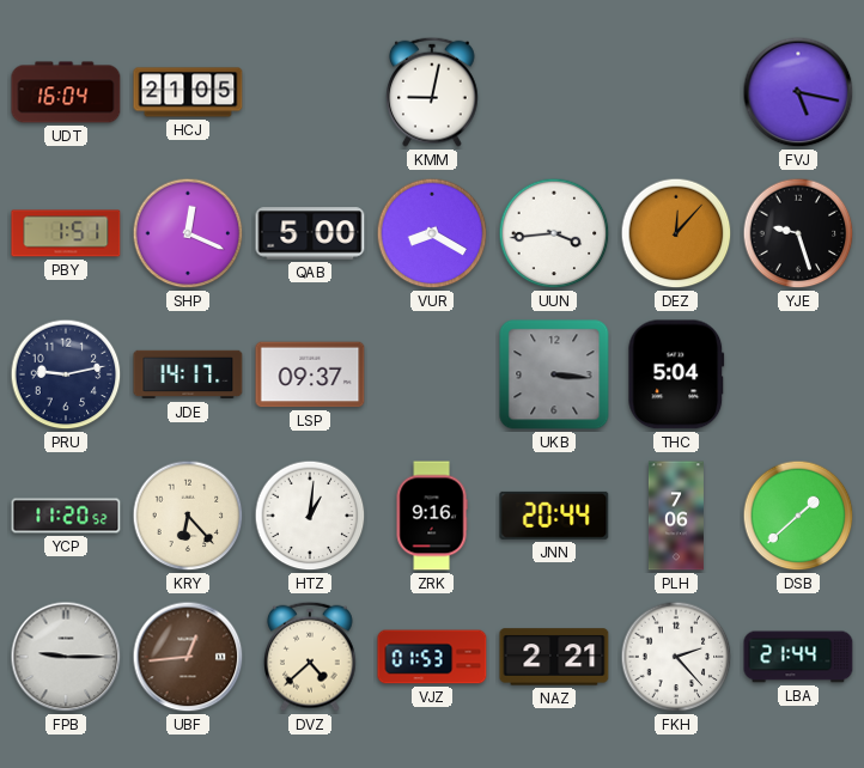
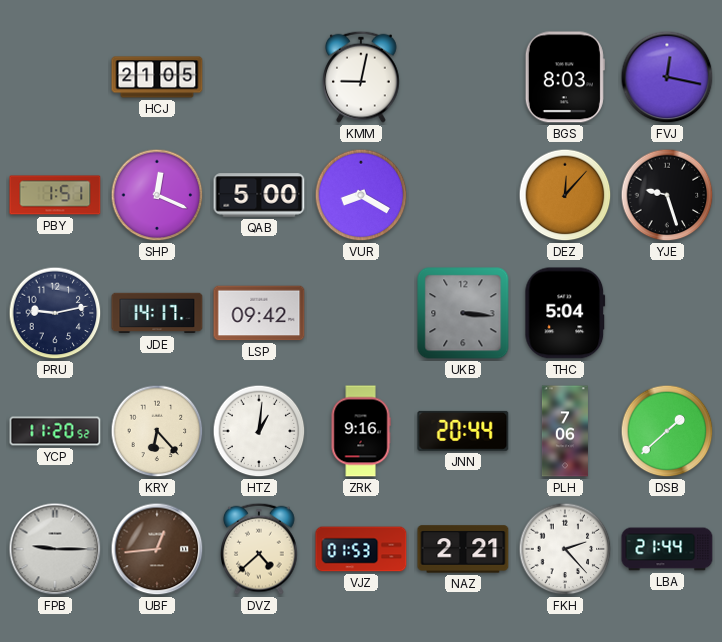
UDT: 16:04 -> none
BGS: none -> 8:03
FVJ: 5:17 -> 12:17
UUN: 3:44 -> none
LSP: 09:37 -> 09:42
